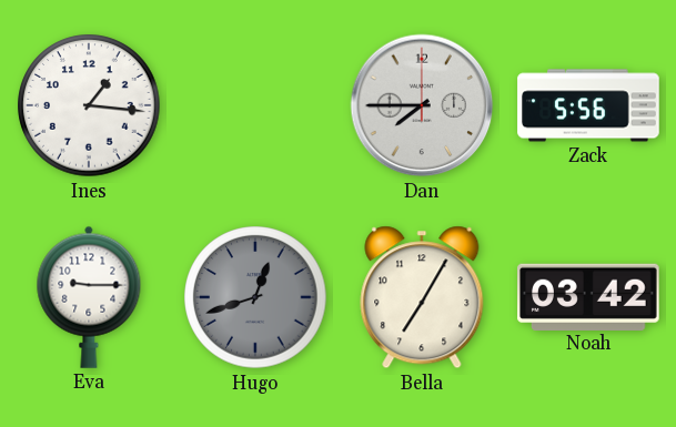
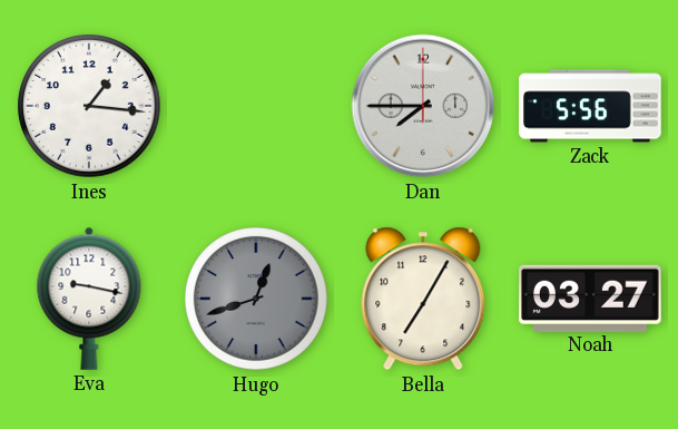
Eva: 9:15 -> 9:17
Noah: 03:42 -> 03:27
